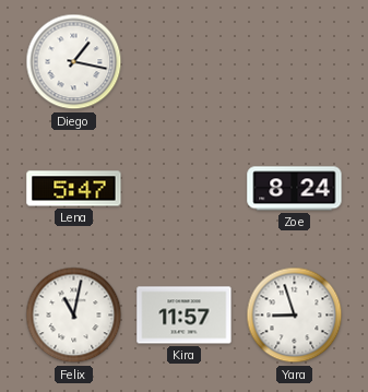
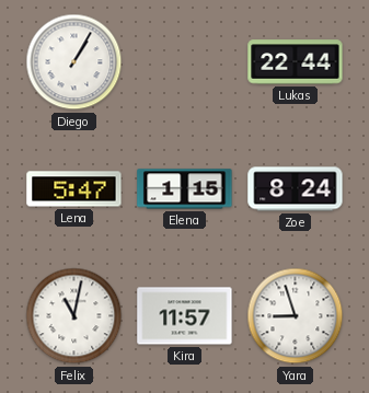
Diego: 1:17 -> 1:05
Lukas: none -> 22:44
Elena: none -> 1:15
